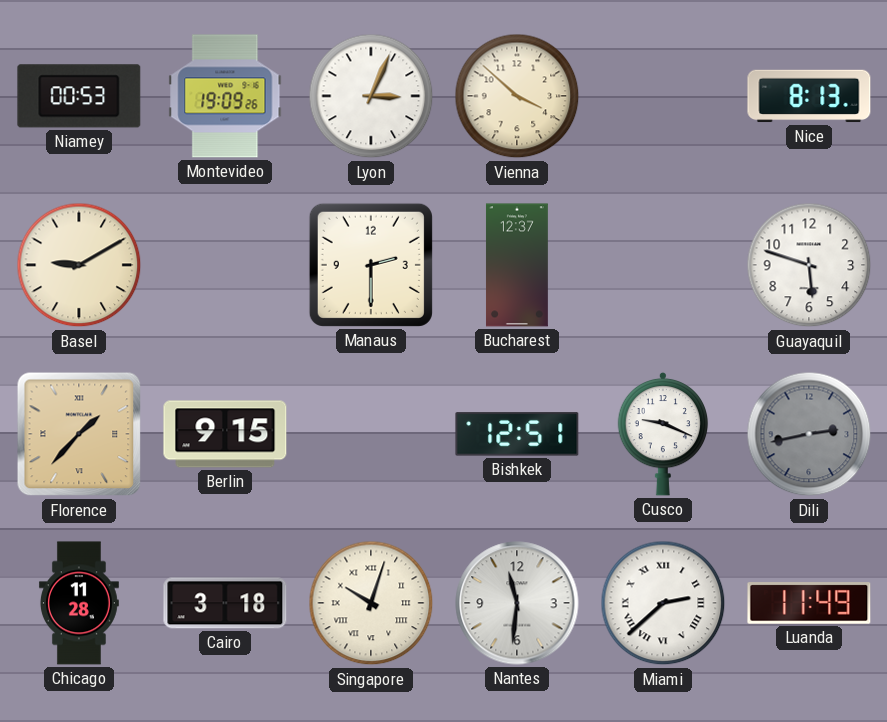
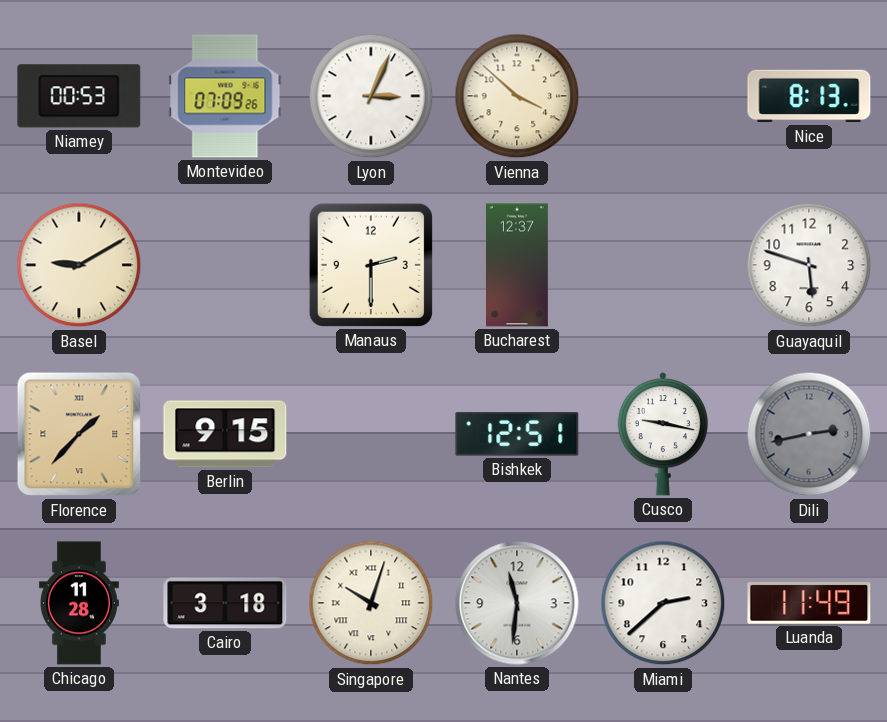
Montevideo: 19:09 -> 07:09
Cusco: 9:19 -> 9:17
Miami numerals: Roman -> Arabic
